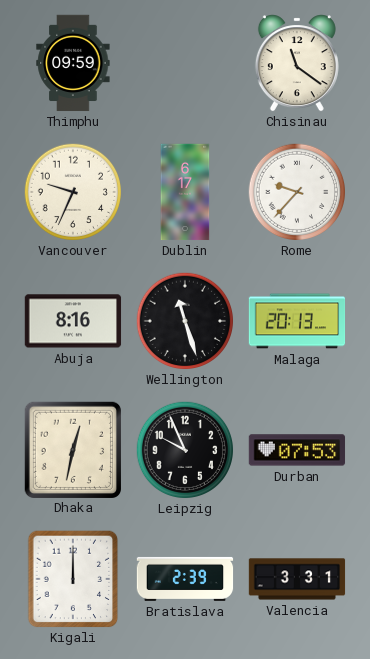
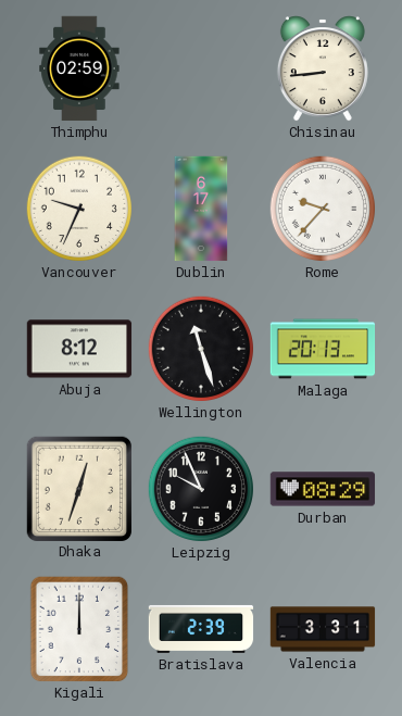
Thimphu: 09:59 -> 02:59
Chisinau: 11:21 -> 8:44
Abuja: 8:16 -> 8:12
Dhaka: 12:32 -> 12:33
Durban: 07:53 -> 08:29
